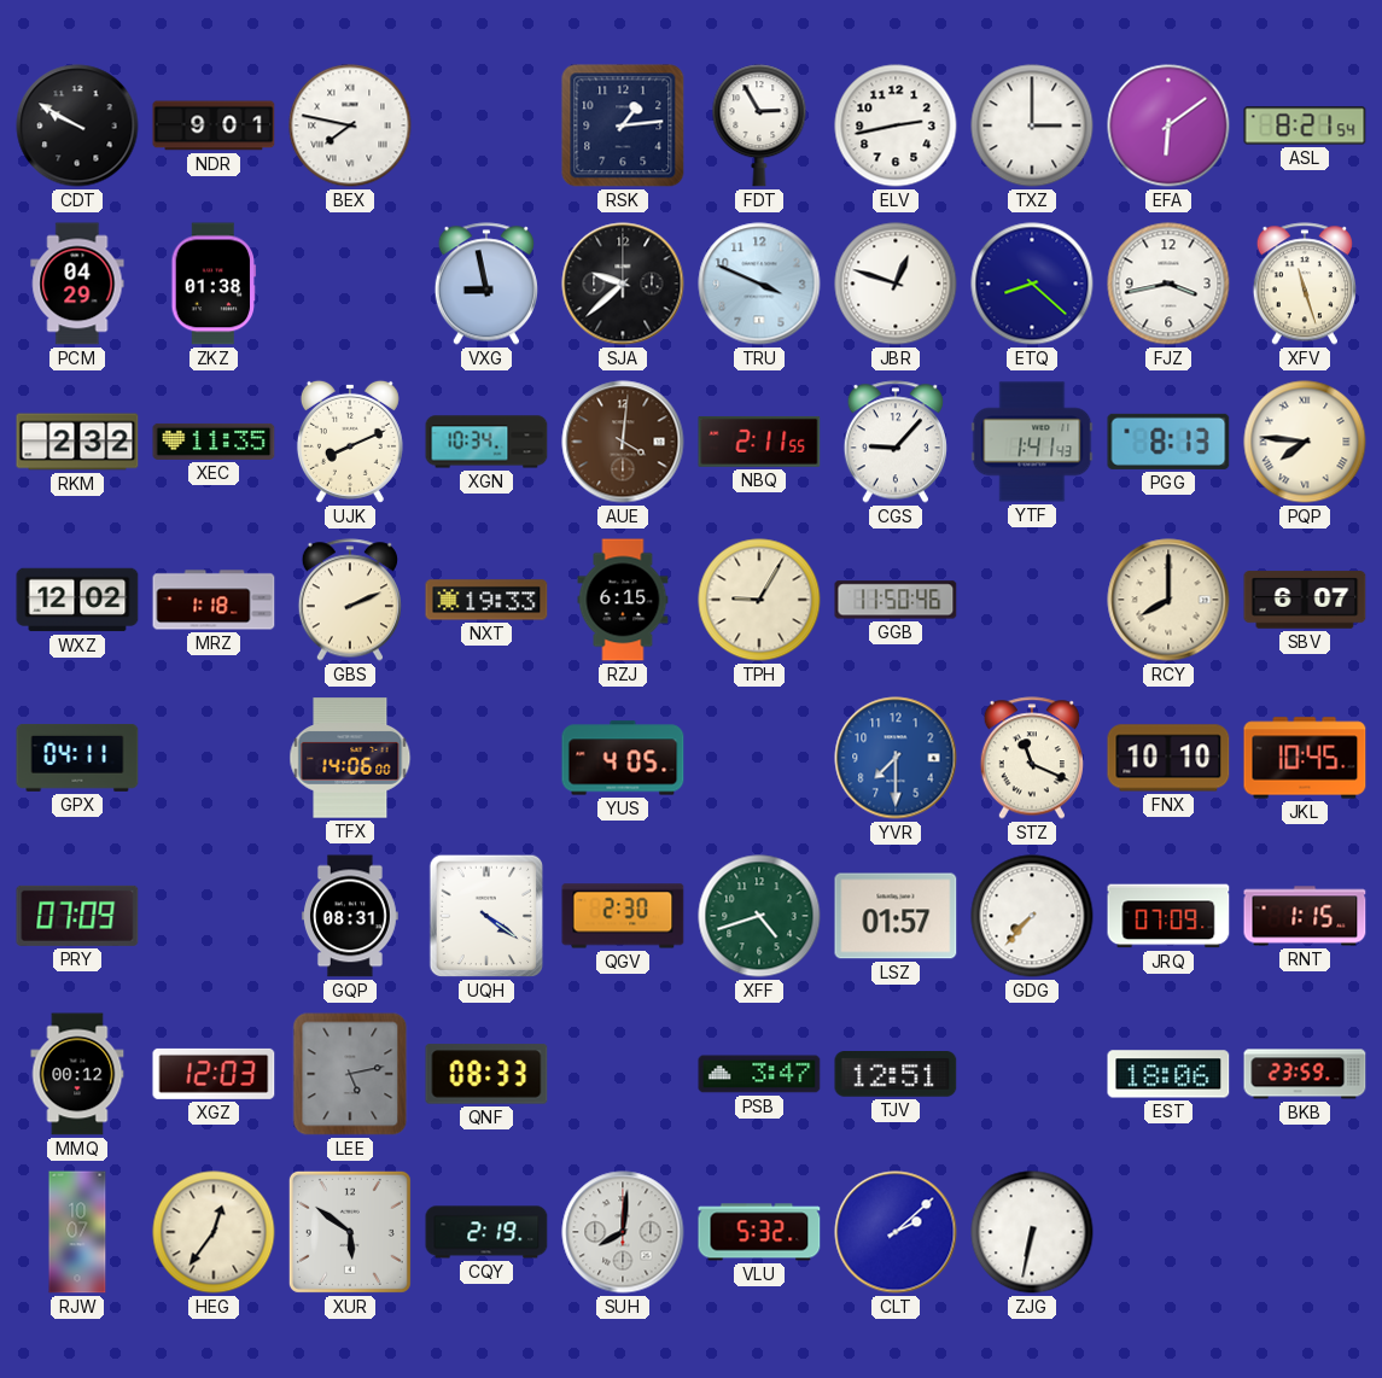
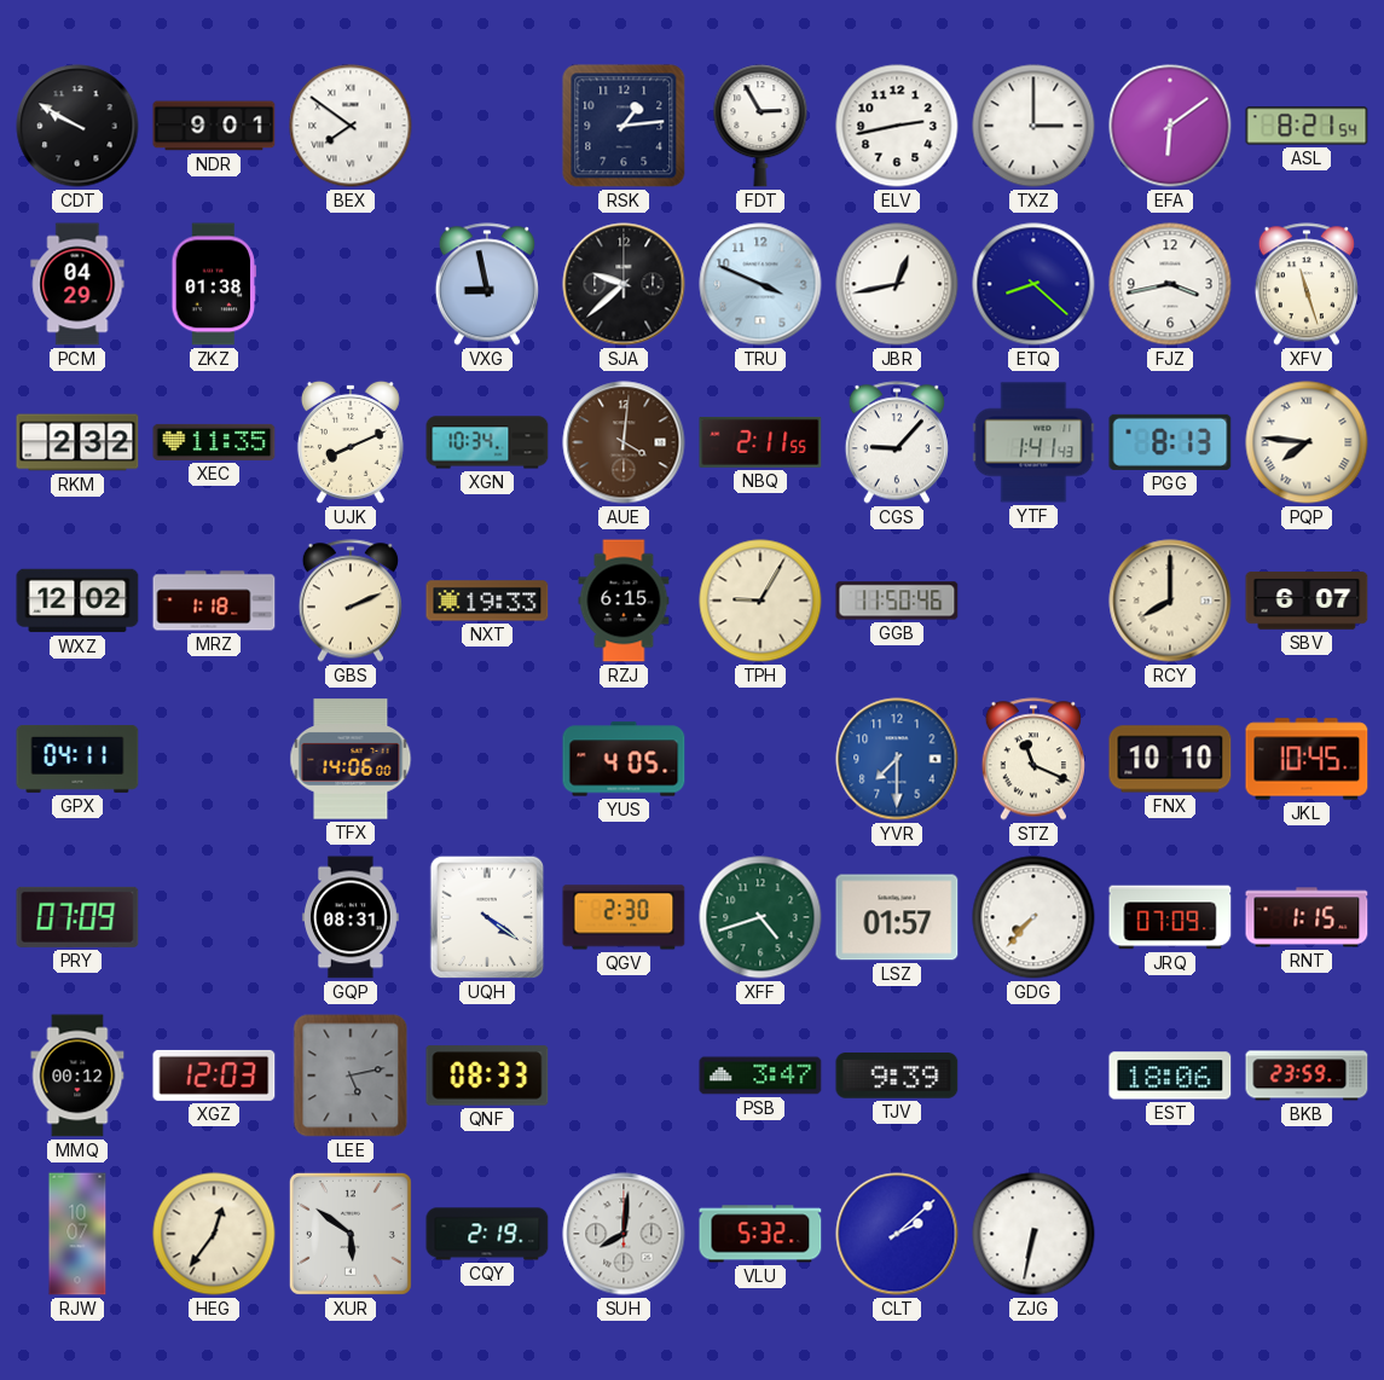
BEX: 7:47 -> 7:51
JBR: 12:48 -> 12:43
TJV: 12:51 -> 9:39
